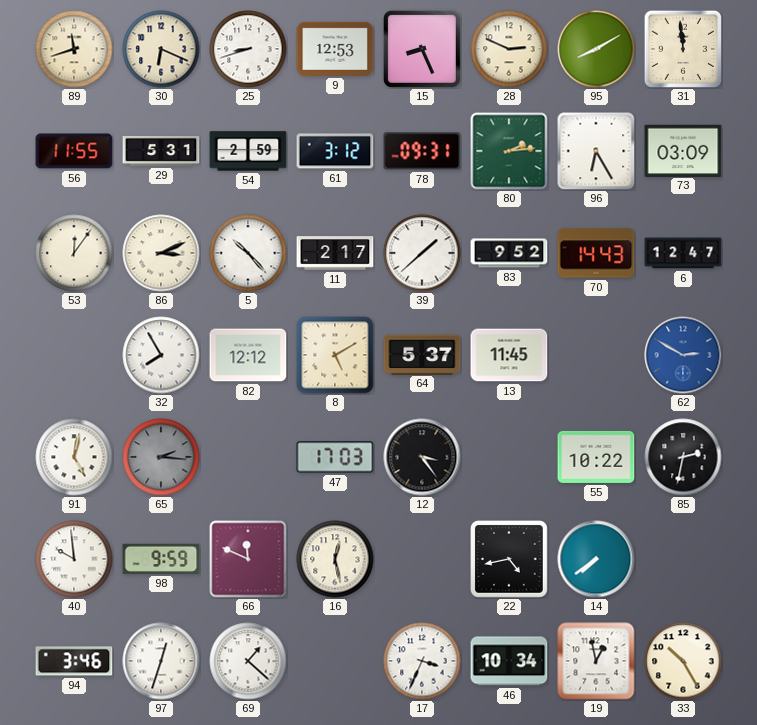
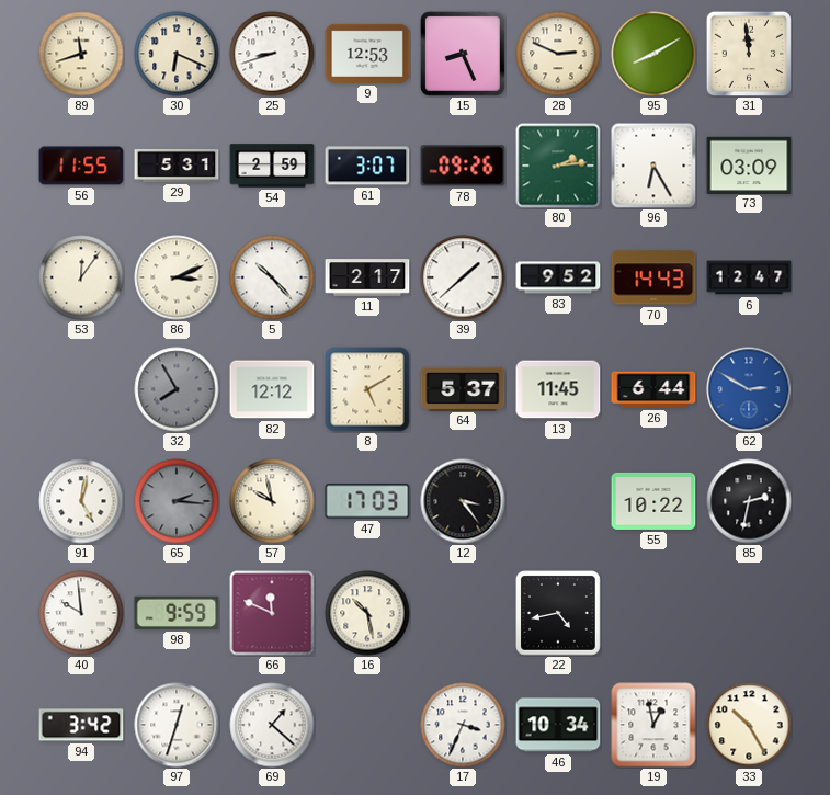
61: 3:12 -> 3:07
78: 09:31 -> 09:26
32 dial: white -> grey
26: none -> 6:44
57: none -> 9:58
16: 12:28 -> 10:28
14: 7:39 -> none
94: 3:46 -> 3:42
